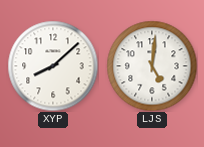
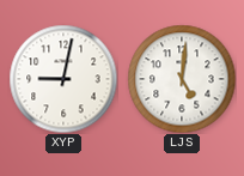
XYP: 8:08 -> 9:02
